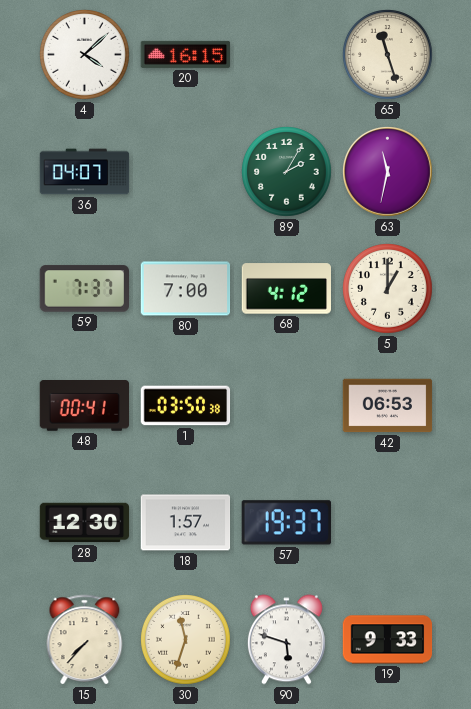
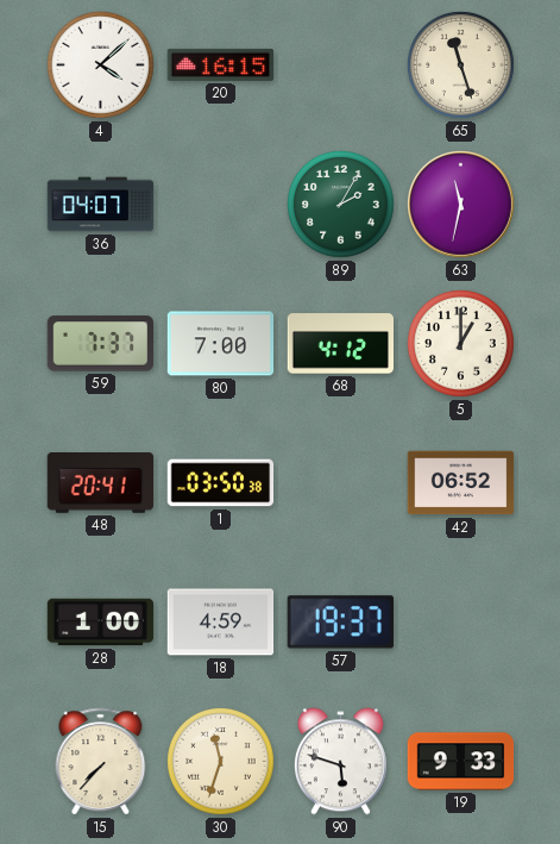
48: 00:41 -> 20:41
42: 06:53 -> 06:52
28: 12:30 -> 1:00
18: 1:57 -> 4:59
